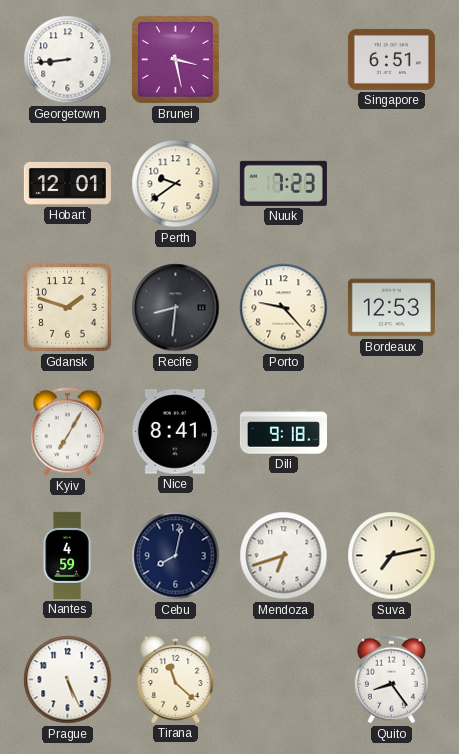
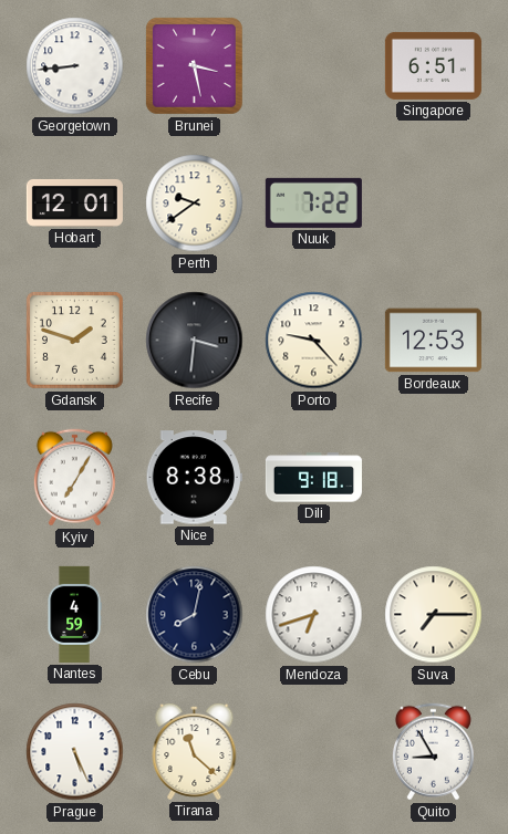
Nuuk: 7:23 -> 7:22
Recife: 8:31 -> 3:31
Nice: 8:41 -> 8:38
Suva: 7:13 -> 7:15
Quito: 8:24 -> 8:55
